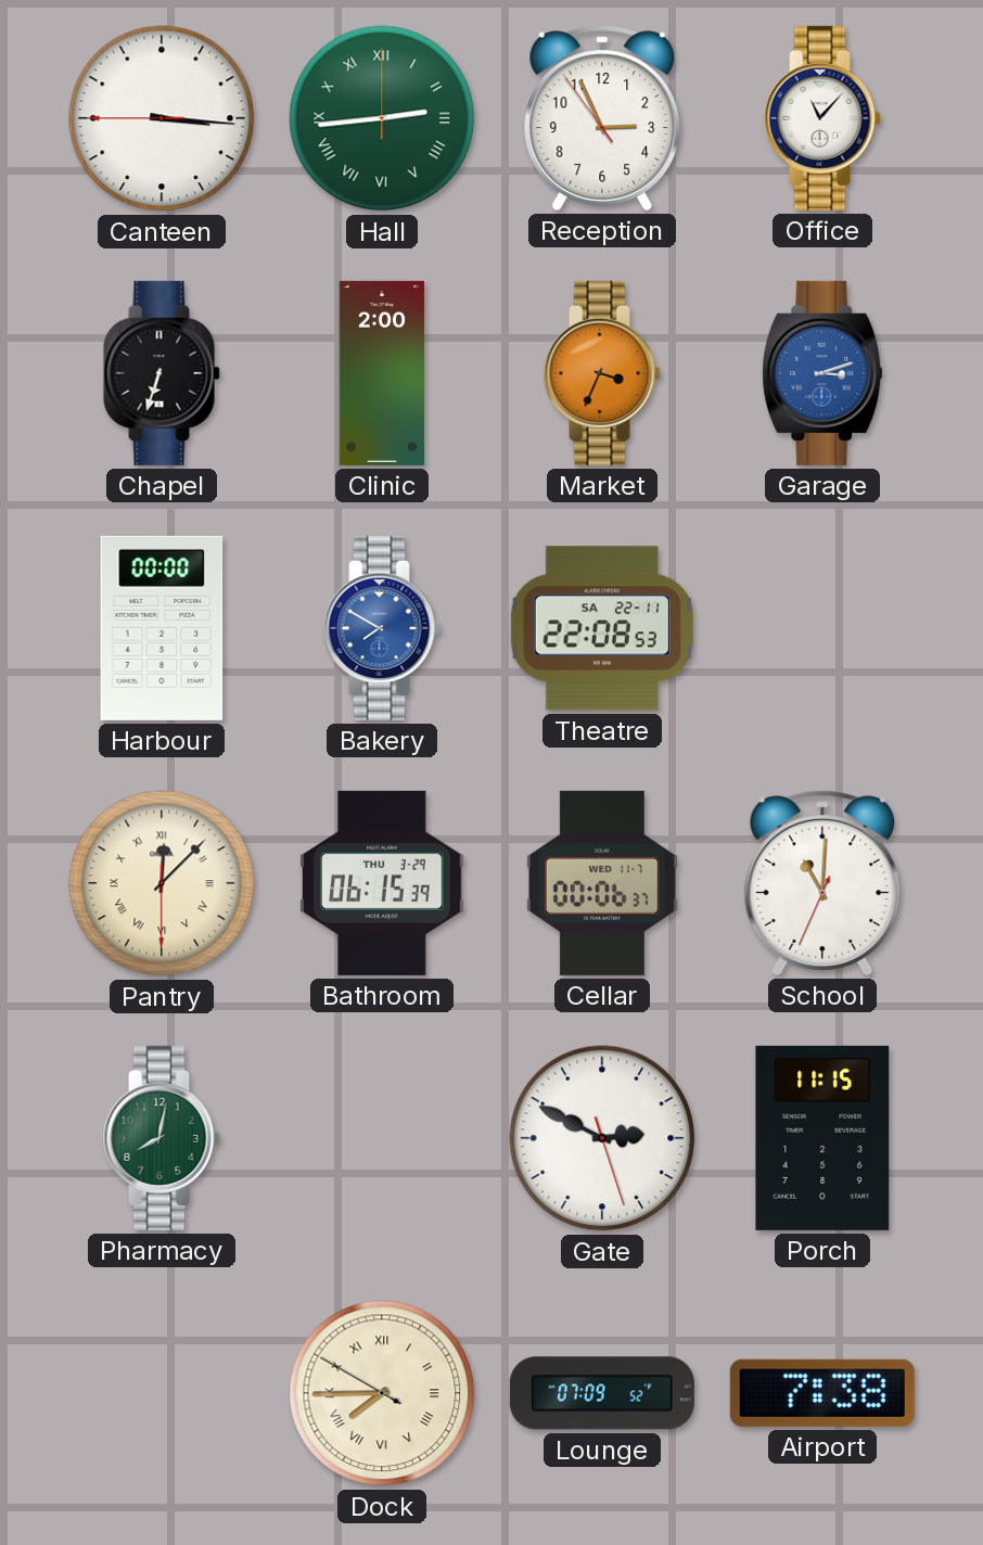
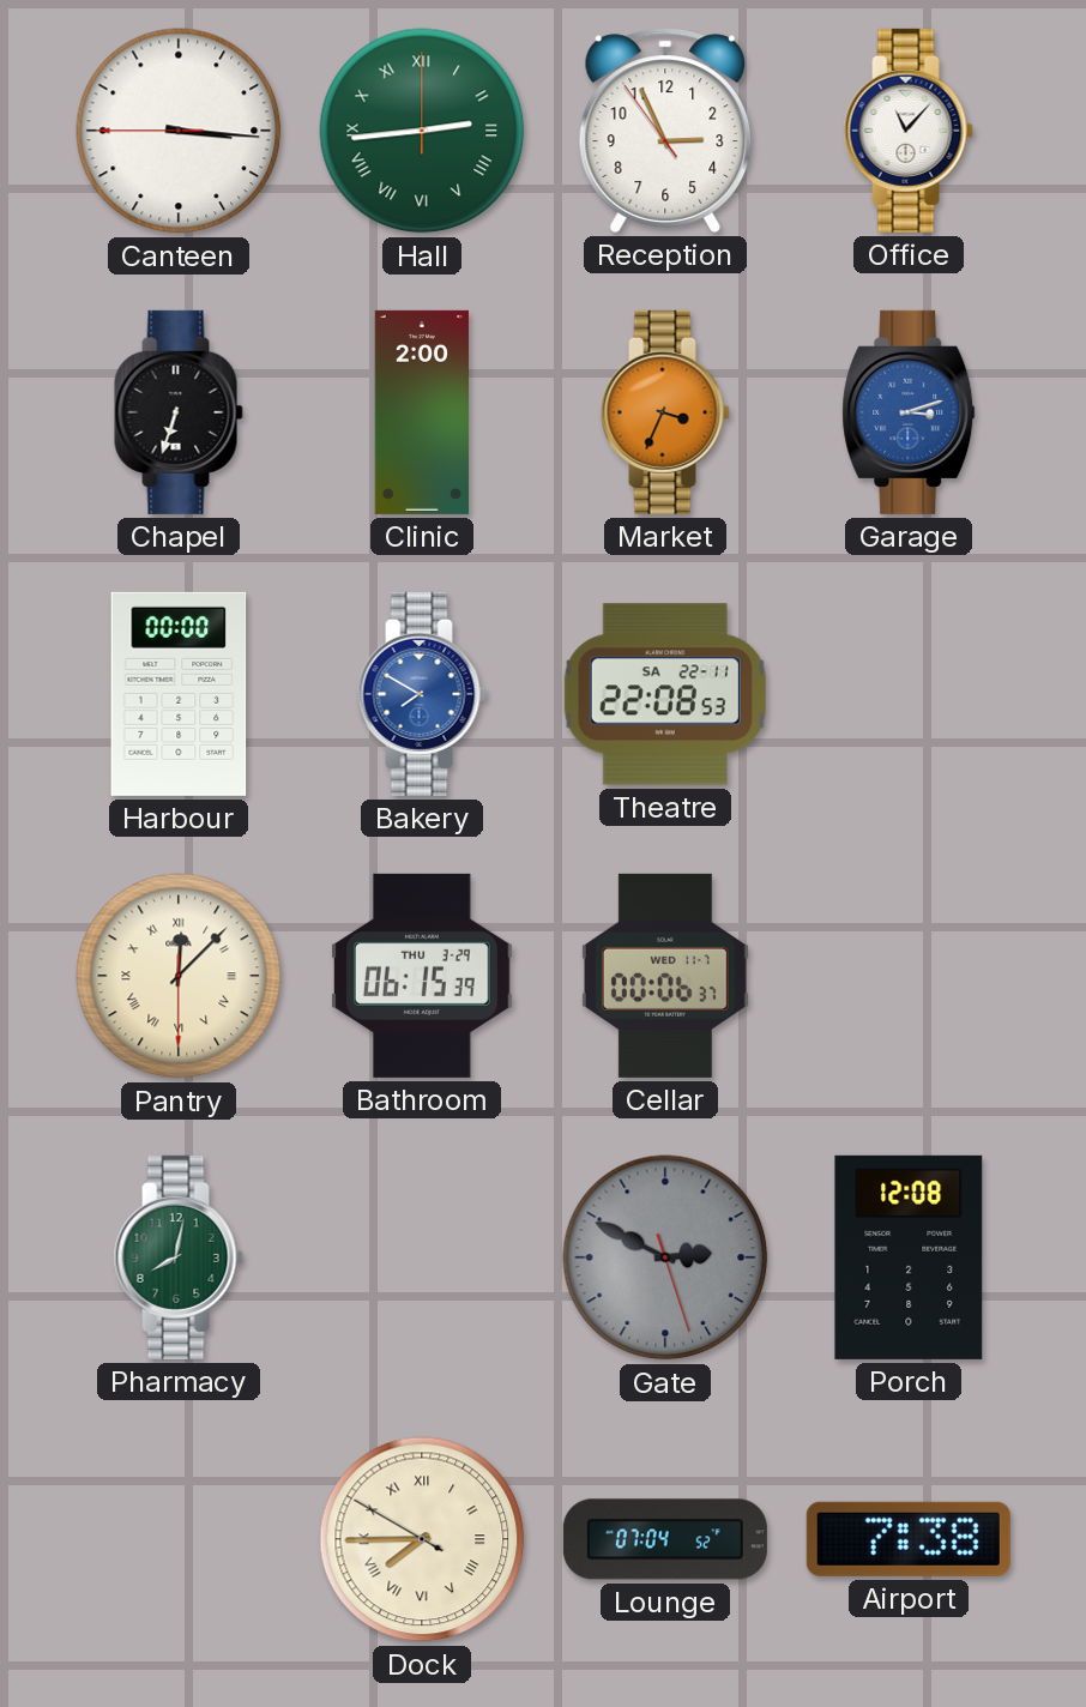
School: 11:00 -> none
Gate dial: white -> grey
Porch: 11:15 -> 12:08
Lounge: 07:09 -> 07:04
